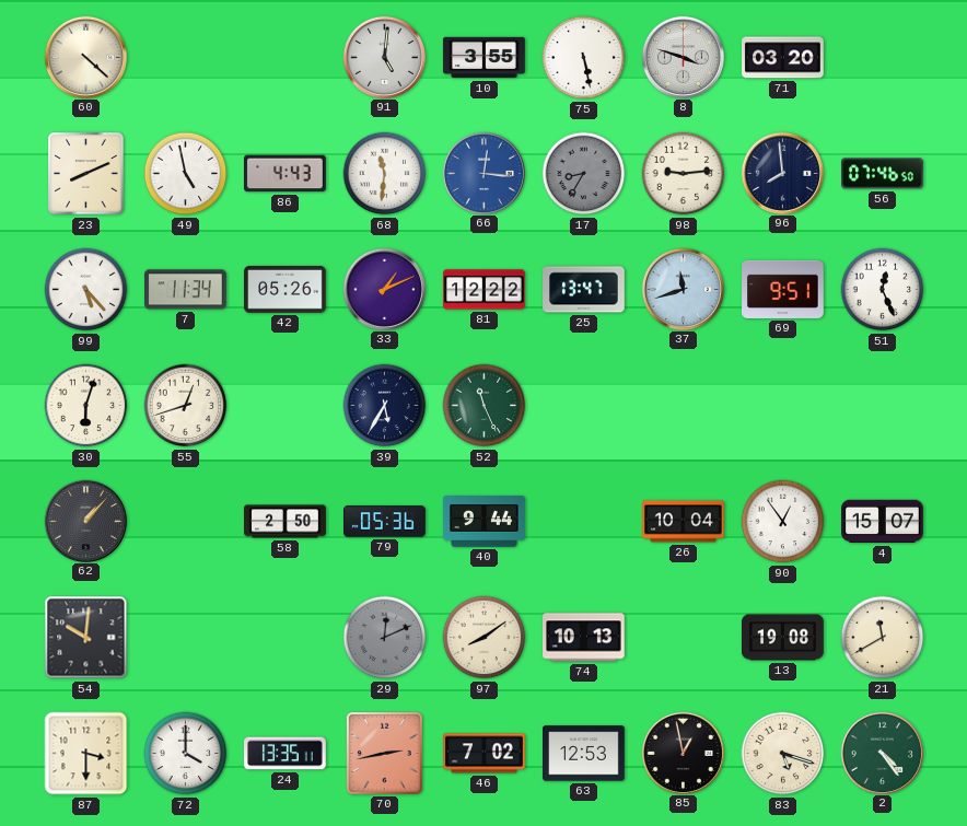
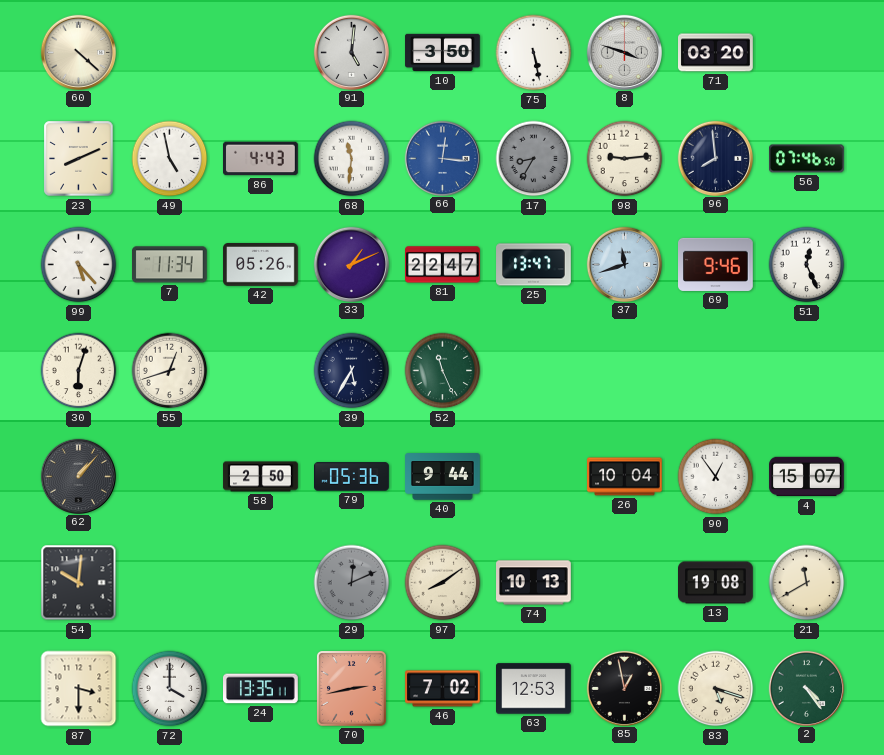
10: 3:55 -> 3:50
81: 12:22 -> 22:47
69: 9:51 -> 9:46
